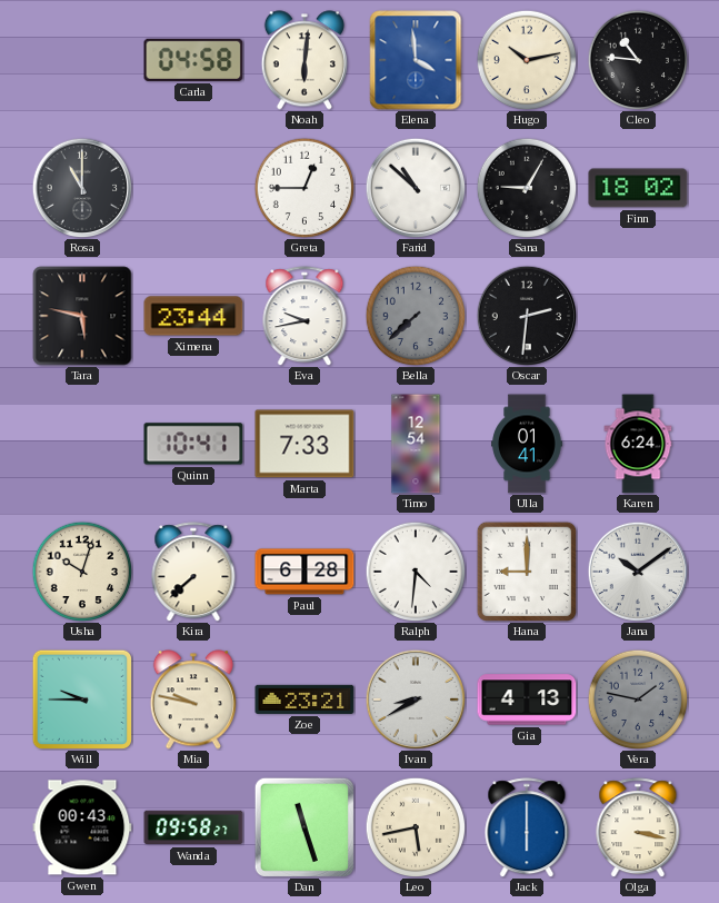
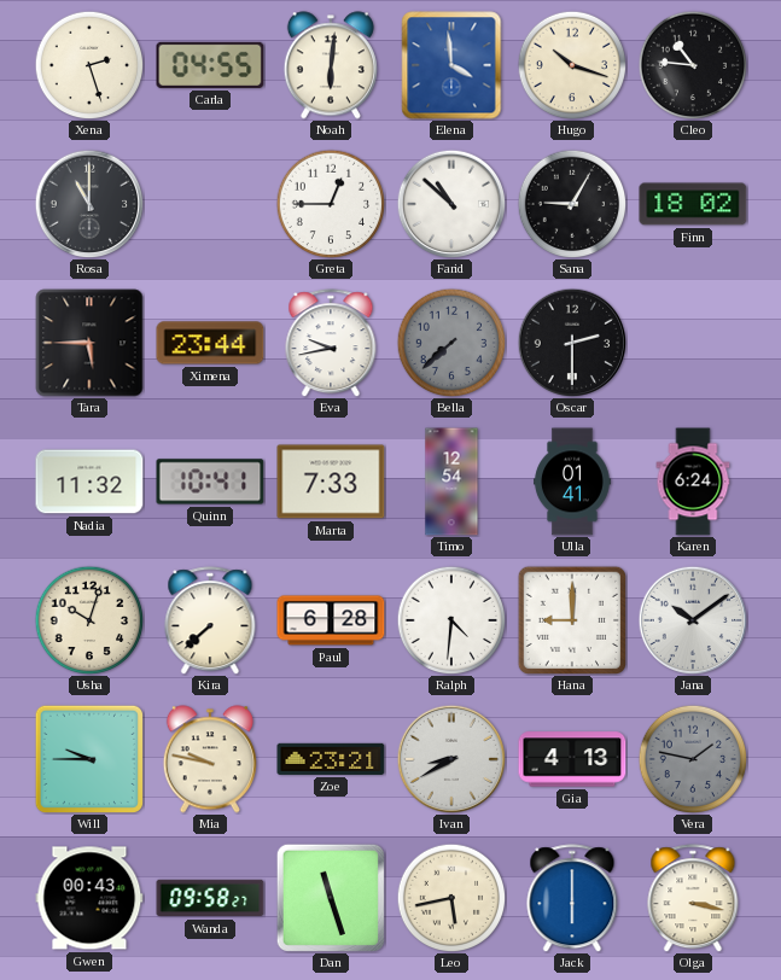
Xena: none -> 2:27
Carla: 04:58 -> 04:55
Hugo: 10:13 -> 10:18
Tara: 5:47 -> 5:45
Oscar: 2:31 -> 2:30
Nadia: none -> 11:32
